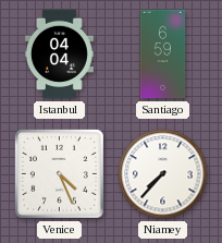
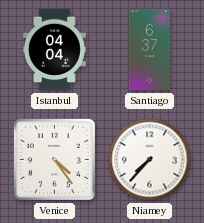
Santiago: 6:59 -> 6:37
Venice: 4:26 -> 4:24
